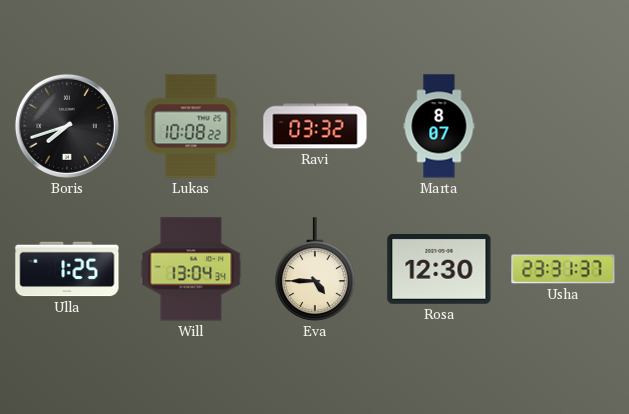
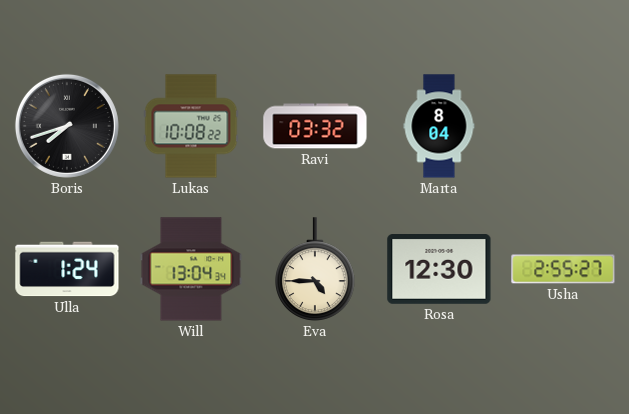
Marta: 8:07 -> 8:04
Ulla: 1:25 -> 1:24
Usha: 23:31 -> 2:55
